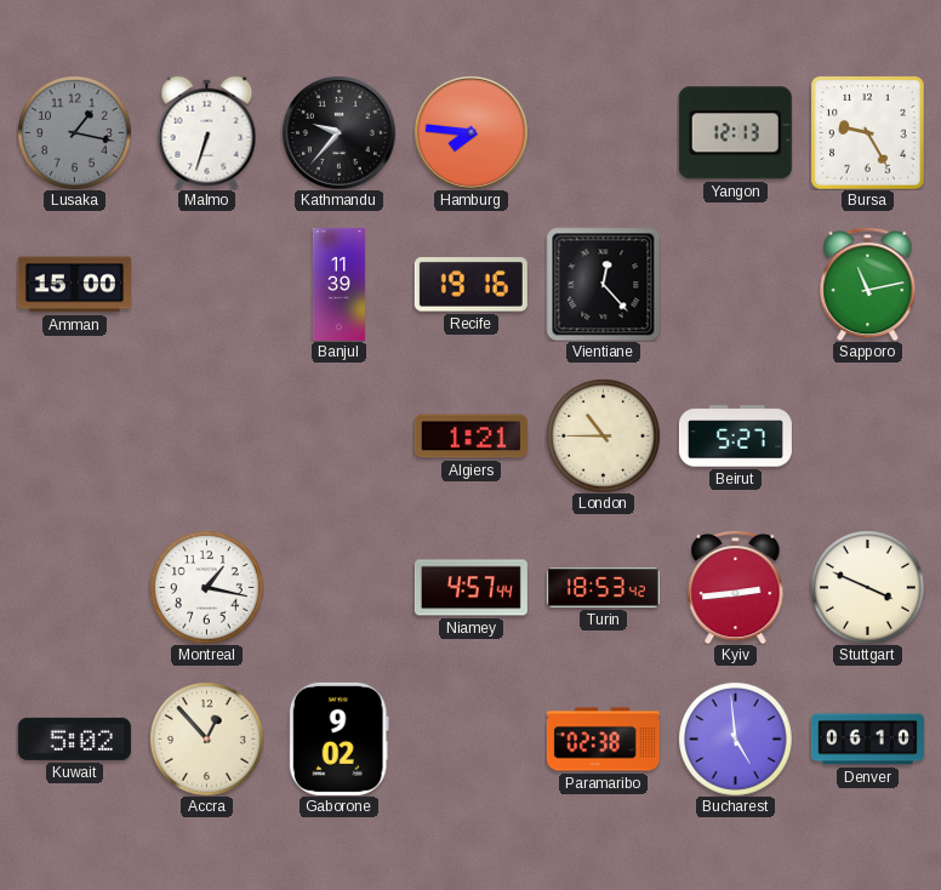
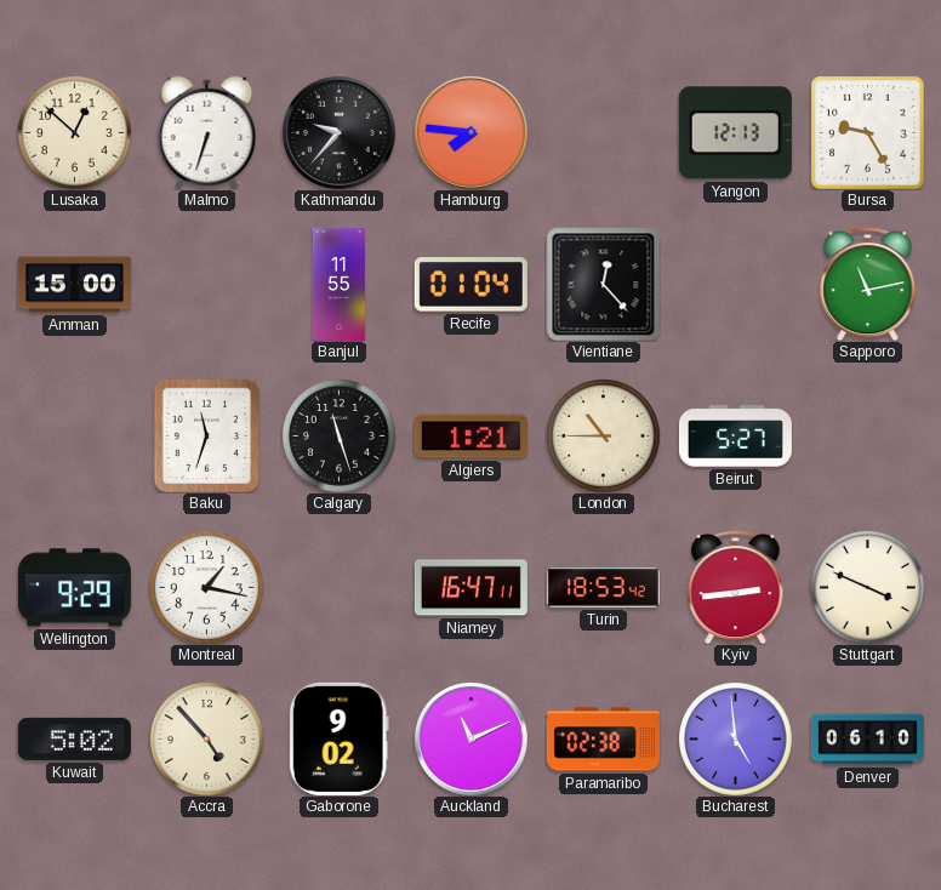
Lusaka: 1:17 -> 12:52
Lusaka dial: grey -> cream
Banjul: 11:39 -> 11:55
Recife: 19:16 -> 01:04
Baku: none -> 11:33
Calgary: none -> 11:27
Wellington: none -> 9:29
Niamey: 4:57 -> 16:47
Accra: 12:53 -> 4:53
Auckland: none -> 11:11
